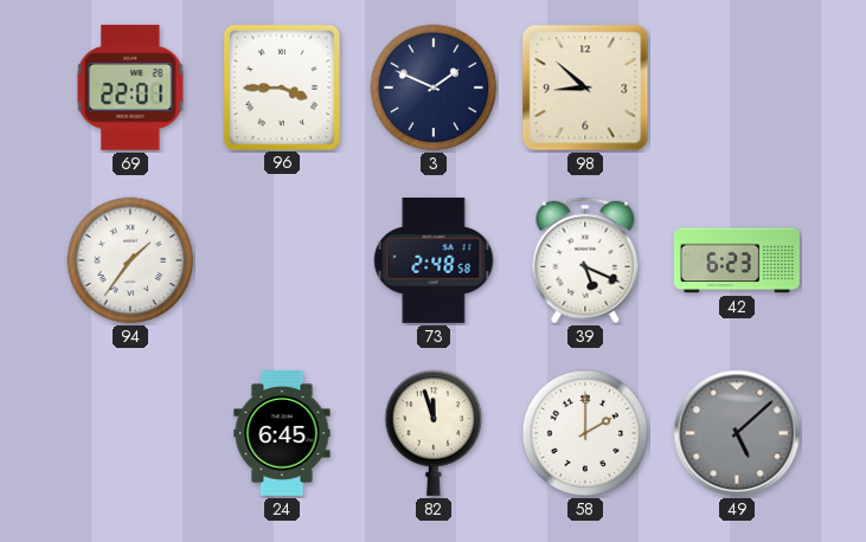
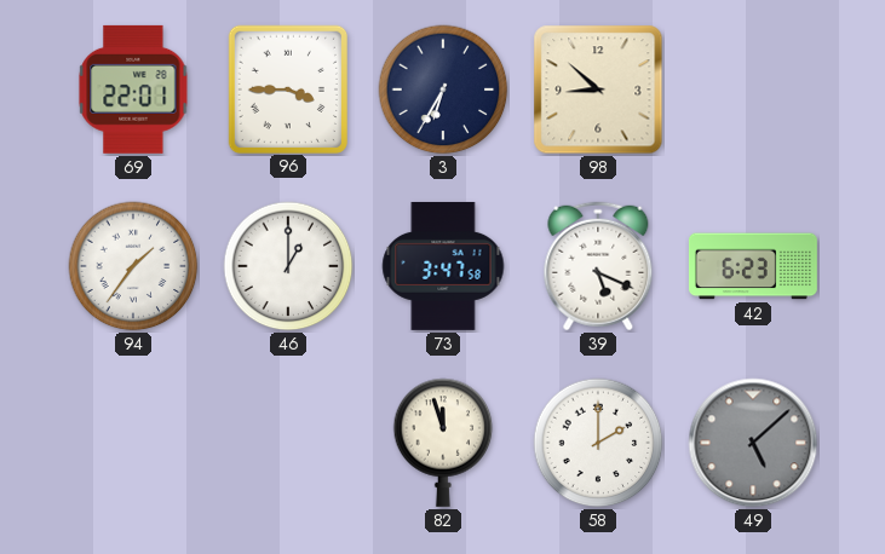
3: 1:49 -> 6:35
46: none -> 1:00
73: 2:48 -> 3:47
24: 6:45 -> none
